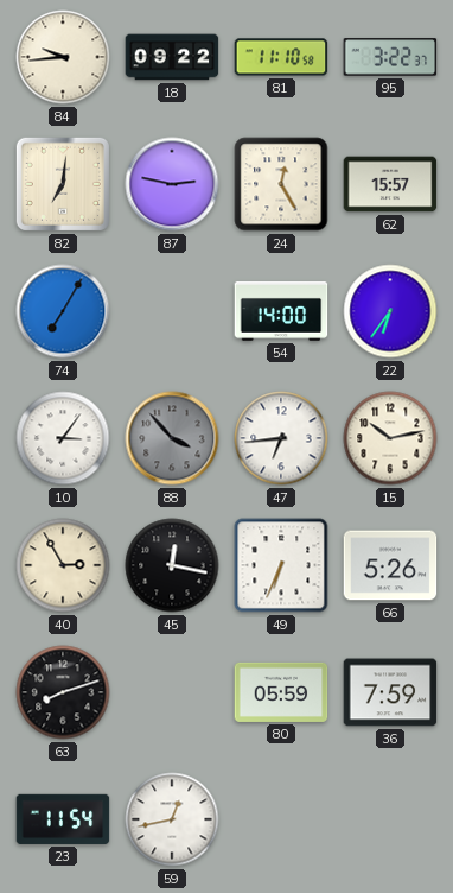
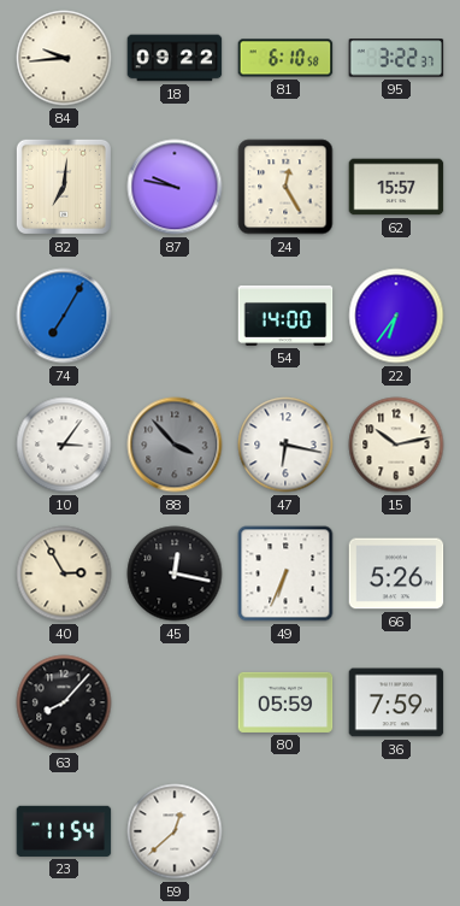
81: 11:10 -> 6:10
87: 2:47 -> 9:47
47: 6:44 -> 6:17
63: 8:12 -> 8:07
59: 12:43 -> 12:38
